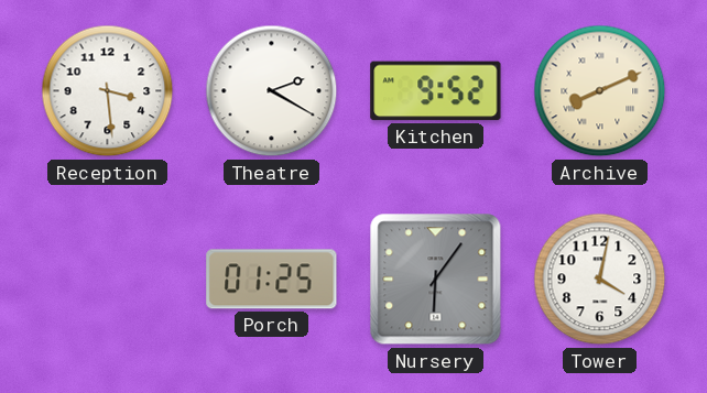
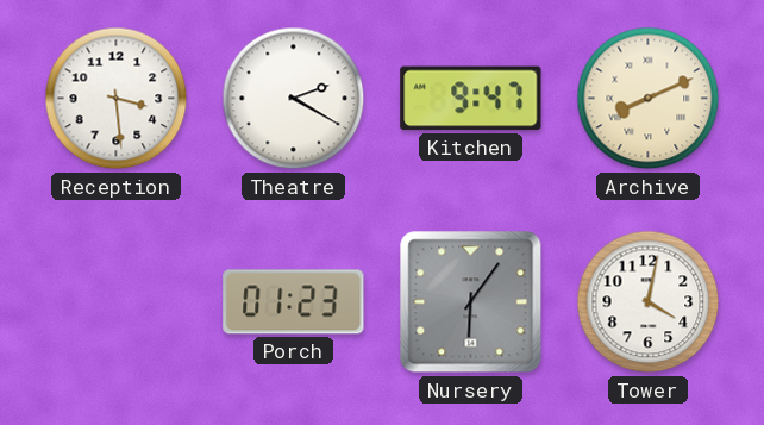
Kitchen: 9:52 -> 9:47
Porch: 01:25 -> 01:23
